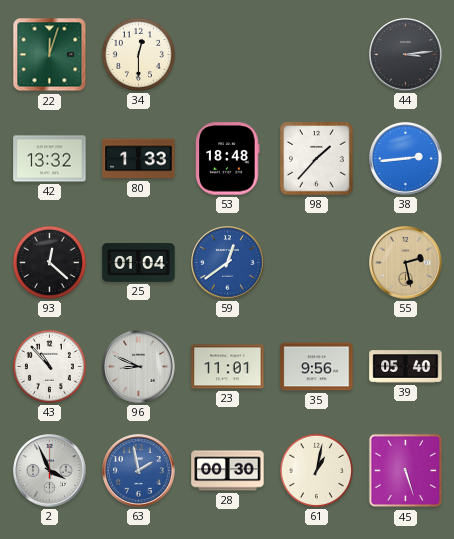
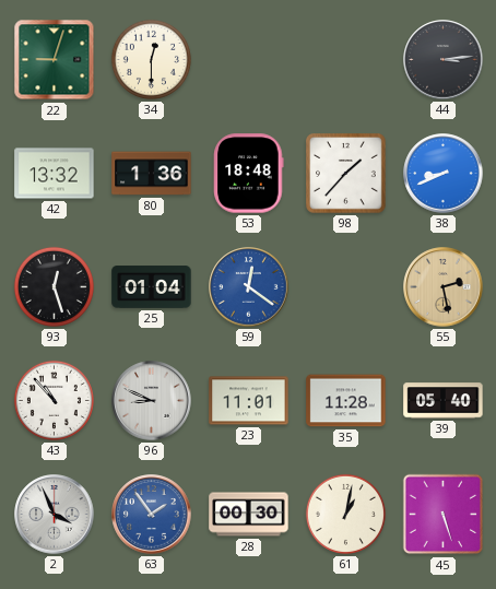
22: 12:03 -> 9:03
80: 1:33 -> 1:36
38: 2:44 -> 8:41
93: 12:22 -> 12:27
59: 12:39 -> 12:21
35: 9:56 -> 11:28
63: 1:58 -> 1:54
